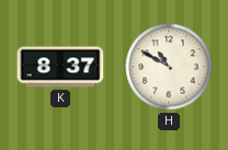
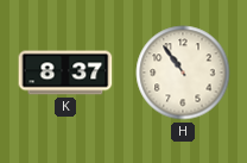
H: 10:50 -> 10:54
